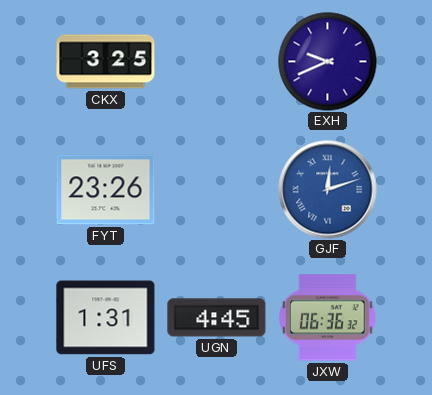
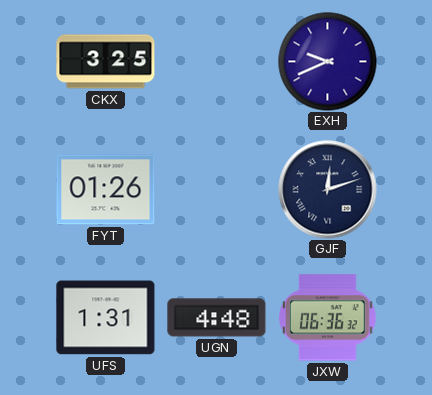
FYT: 23:26 -> 01:26
GJF dial: blue -> navy
UGN: 4:45 -> 4:48
